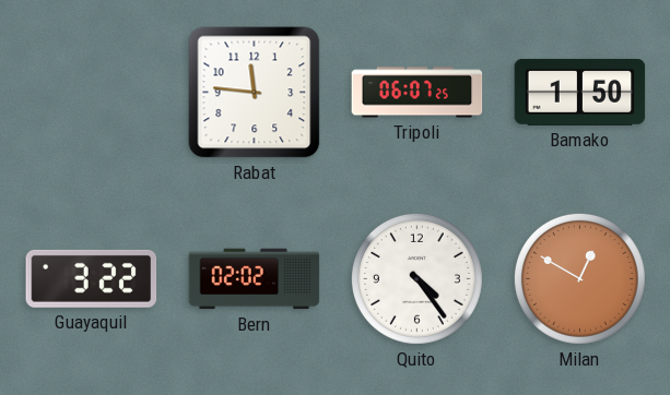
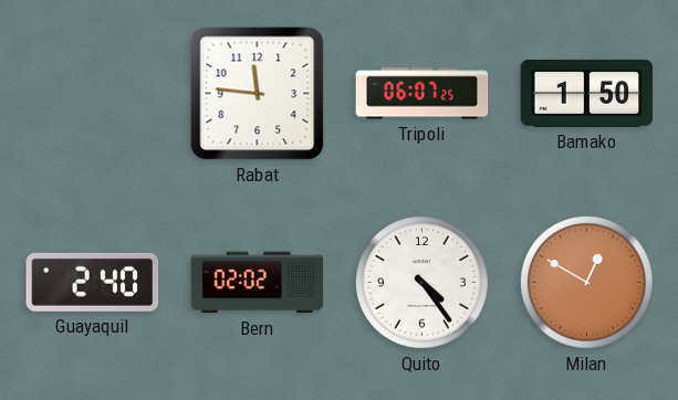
Guayaquil: 3:22 -> 2:40
